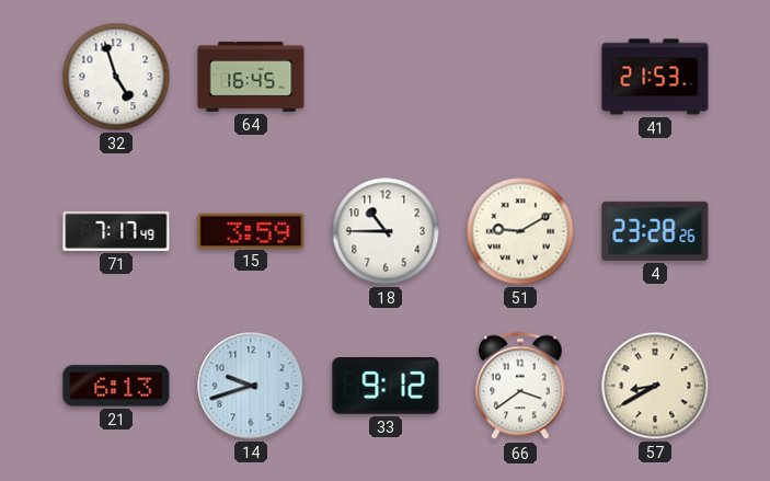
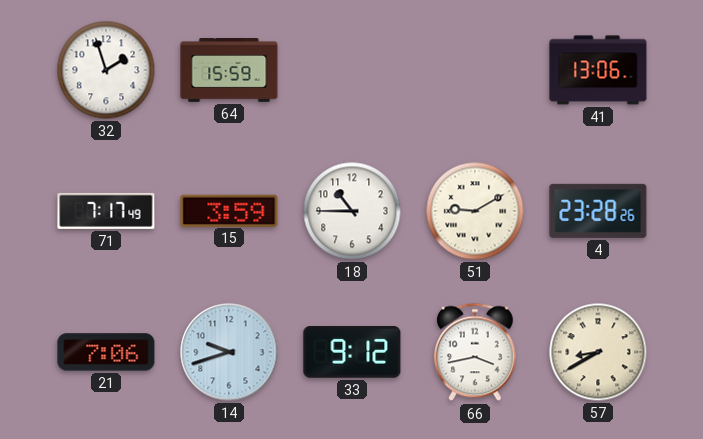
32: 4:57 -> 1:57
64: 16:45 -> 15:59
41: 21:53 -> 13:06
21: 6:13 -> 7:06
66: 3:39 -> 3:43
